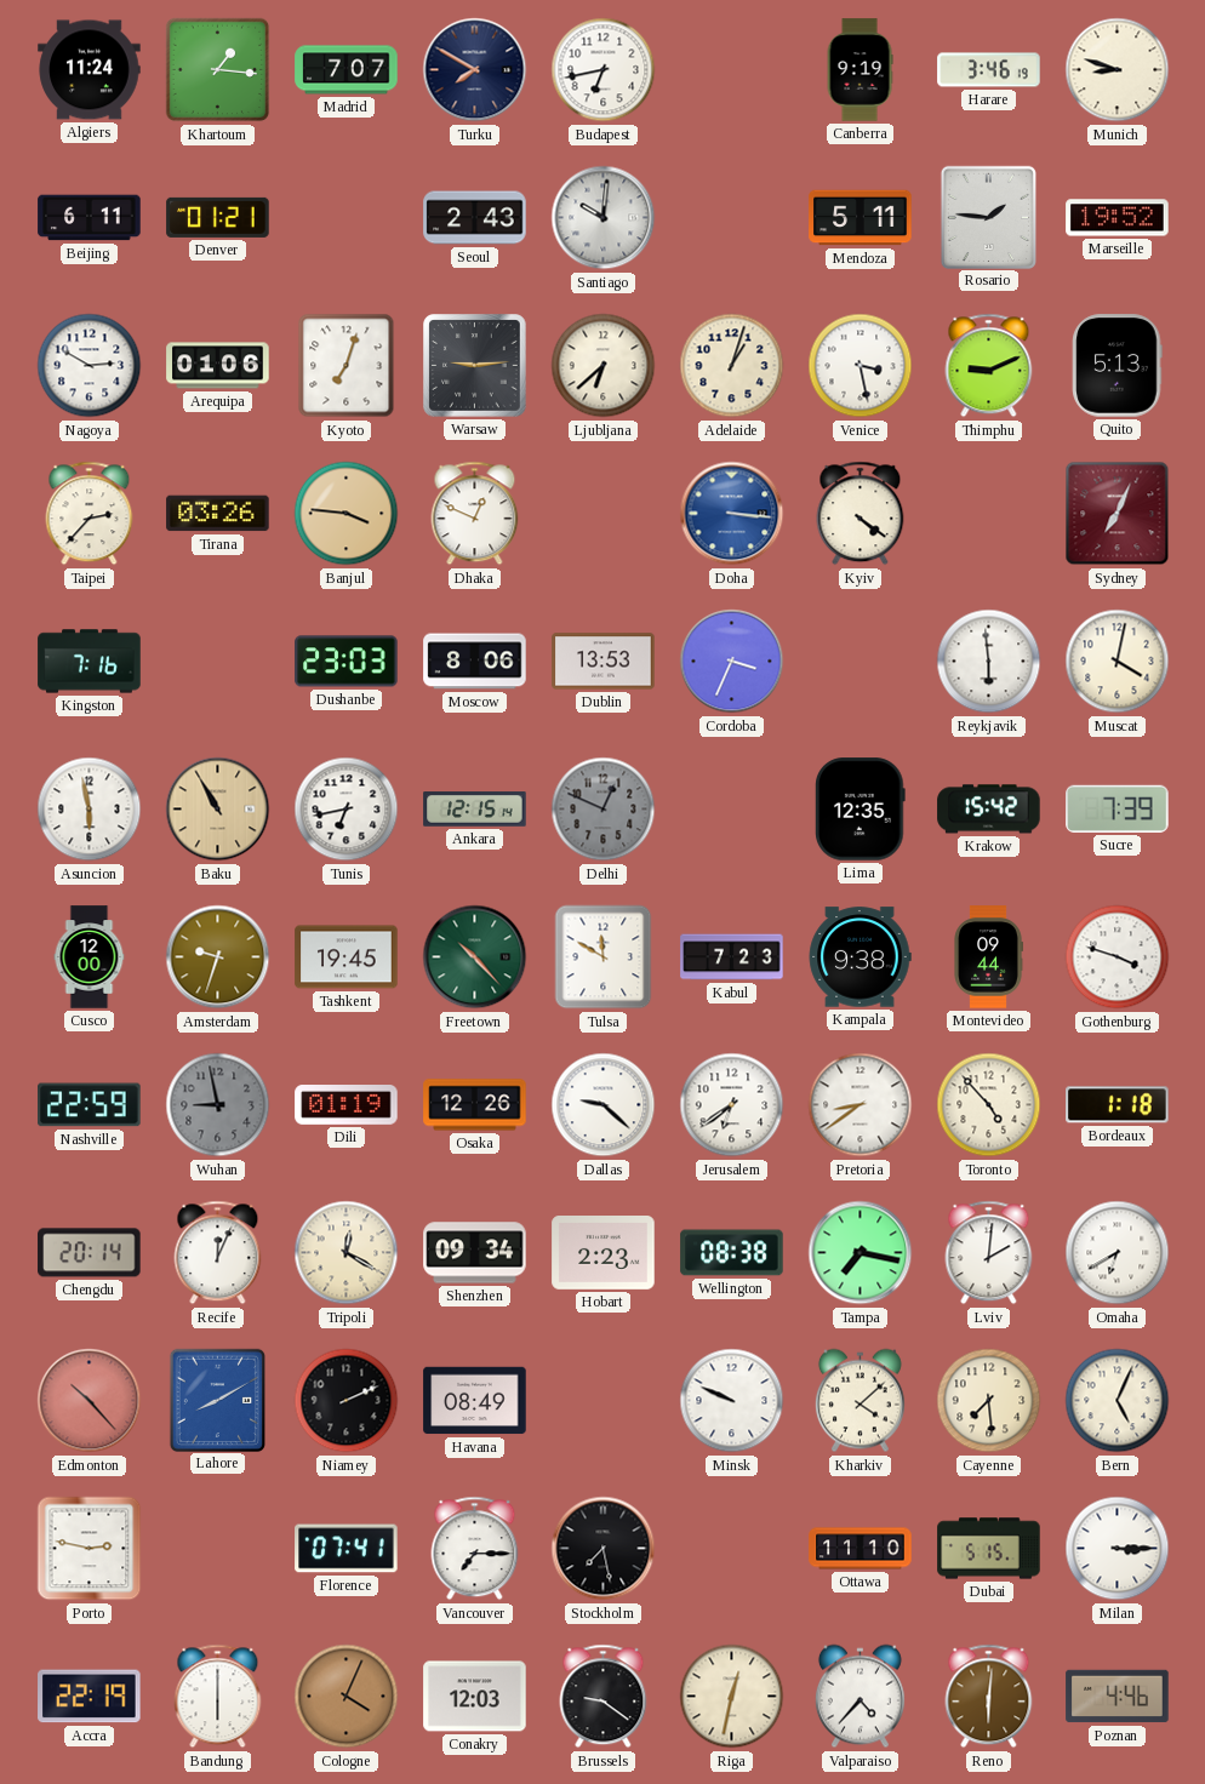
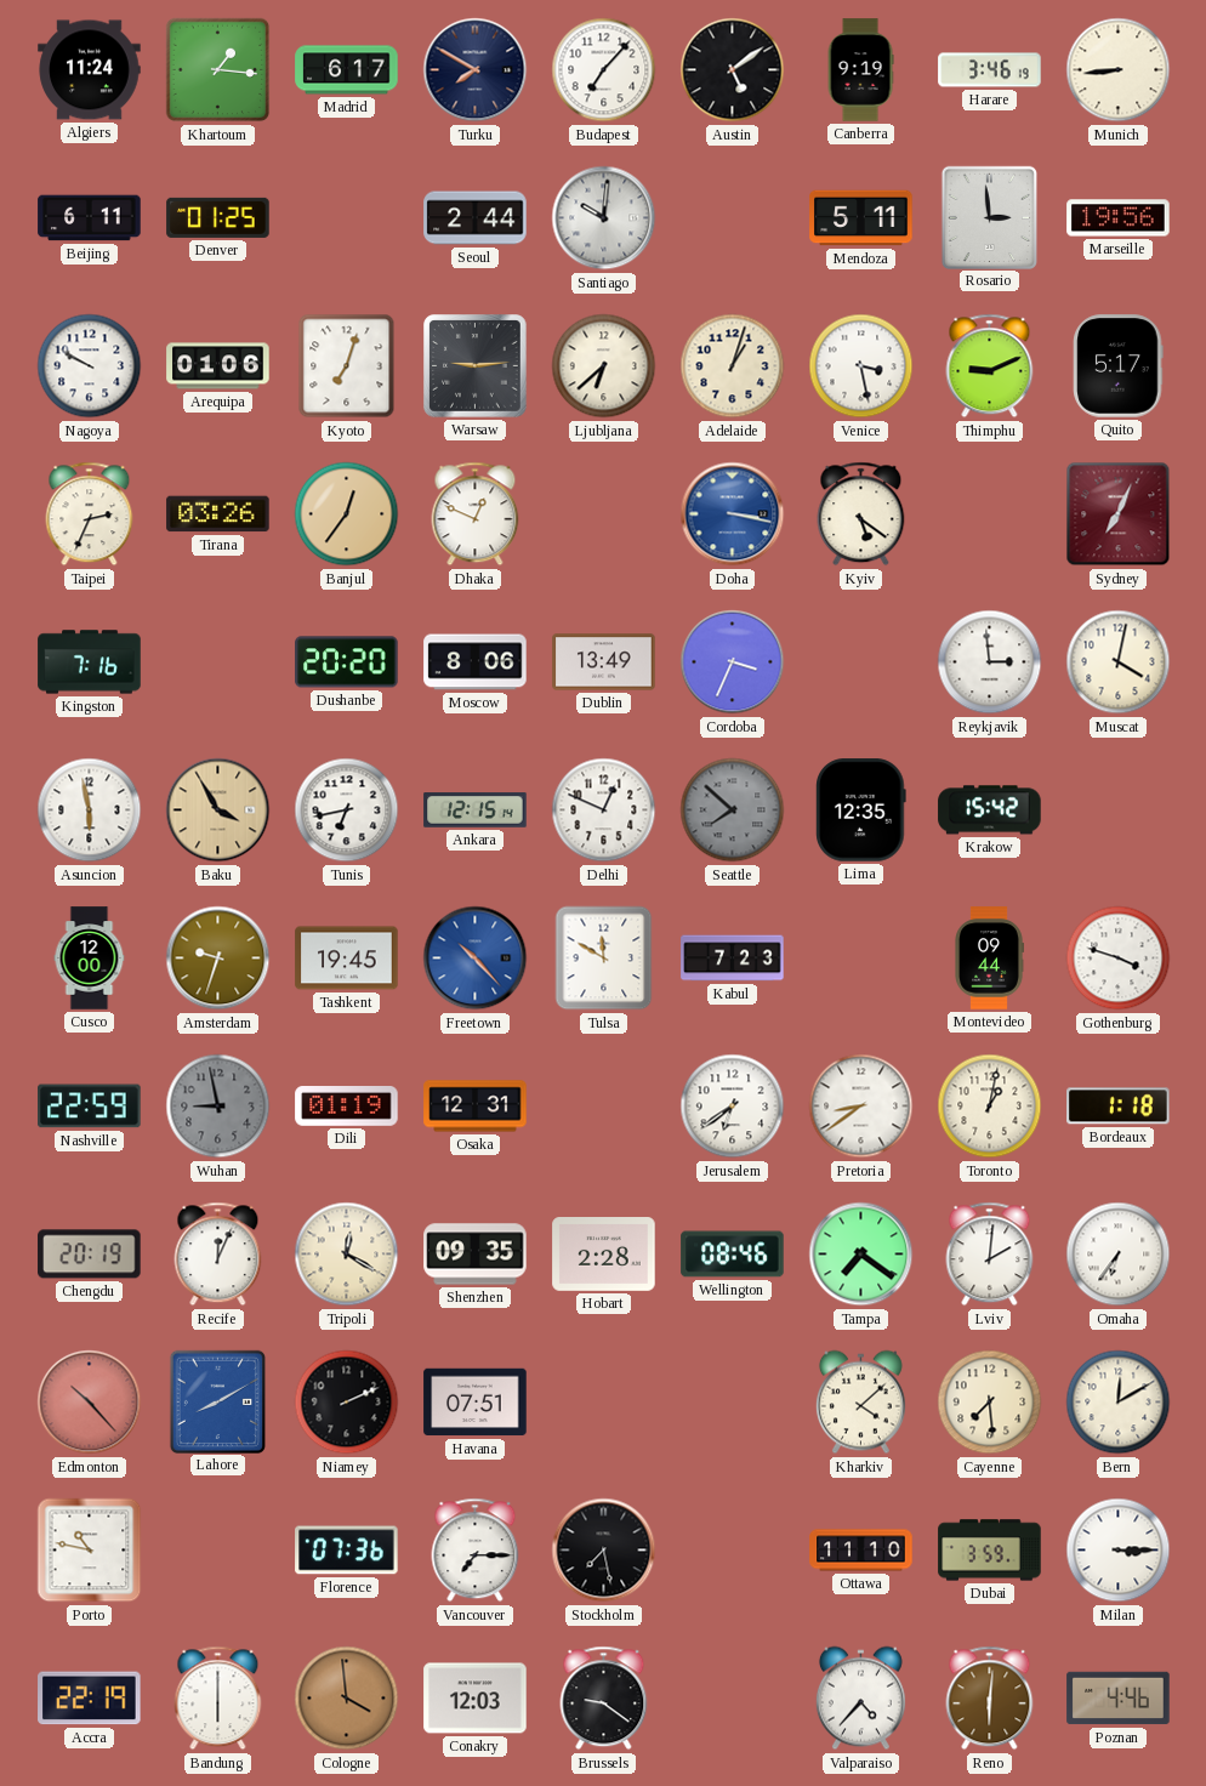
Madrid: 7:07 -> 6:17
Budapest: 6:43 -> 7:07
Austin: none -> 5:09
Munich: 8:48 -> 8:44
Denver: 01:21 -> 01:25
Seoul: 2:43 -> 2:44
Rosario: 1:46 -> 2:59
Marseille: 19:52 -> 19:56
Nagoya: 2:50 -> 9:50
Quito: 5:13 -> 5:17
Taipei: 2:37 -> 2:34
Banjul: 3:46 -> 12:36
Doha: 3:16 -> 3:17
Kyiv: 4:21 -> 5:21
Dushanbe: 23:03 -> 20:20
Dublin: 13:53 -> 13:49
Reykjavik: 5:59 -> 2:59
Baku: 10:55 -> 3:55
Delhi dial: grey -> white
Seattle: none -> 7:52
Sucre: 7:39 -> none
Freetown dial: green -> blue
Kampala: 9:38 -> none
Osaka: 12:26 -> 12:31
Dallas: 9:22 -> none
Toronto: 4:53 -> 1:02
Chengdu: 20:14 -> 20:19
Shenzhen: 09:34 -> 09:35
Hobart: 2:23 -> 2:28
Wellington: 08:38 -> 08:46
Tampa: 7:17 -> 7:21
Omaha: 6:40 -> 6:36
Havana: 08:49 -> 07:51
Minsk: 9:49 -> none
Bern: 5:04 -> 12:10
Porto: 2:47 -> 10:47
Florence: 07:41 -> 07:36
Dubai: 5:15 -> 3:59
Cologne: 4:04 -> 3:59
Riga: 12:32 -> none
